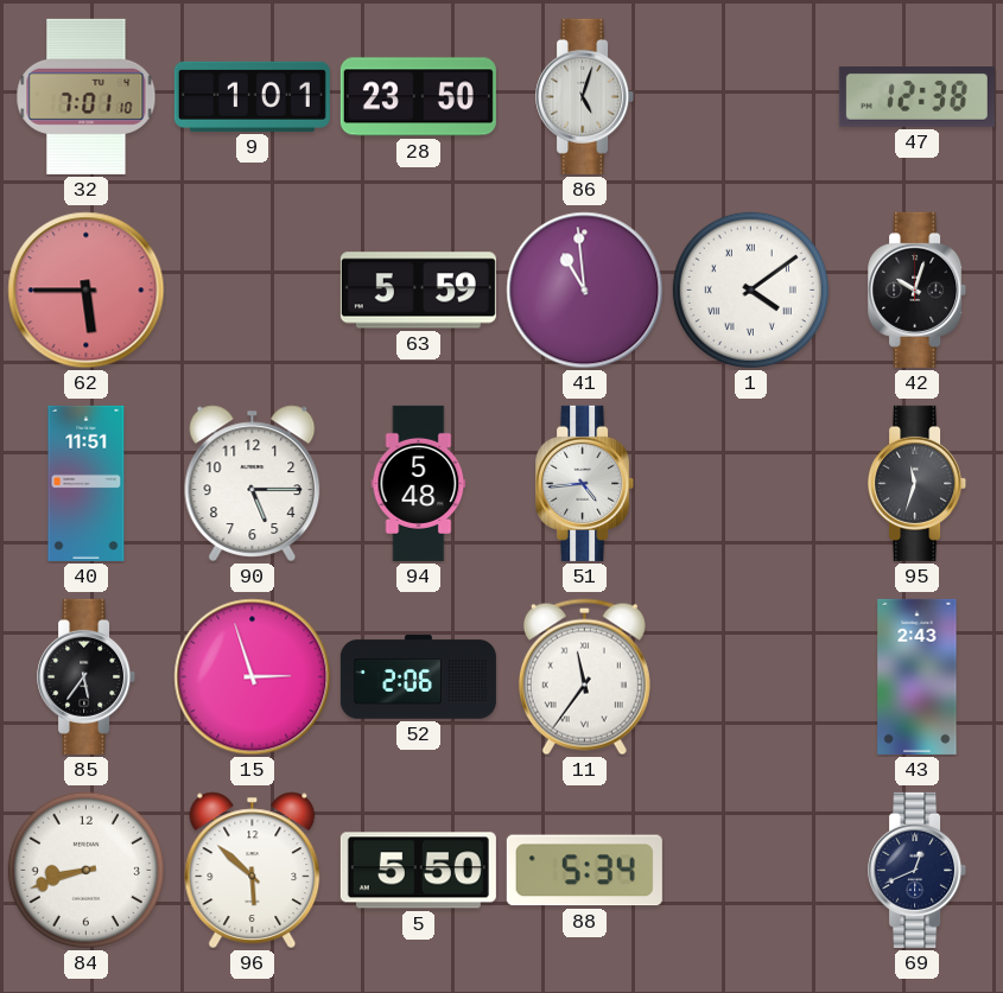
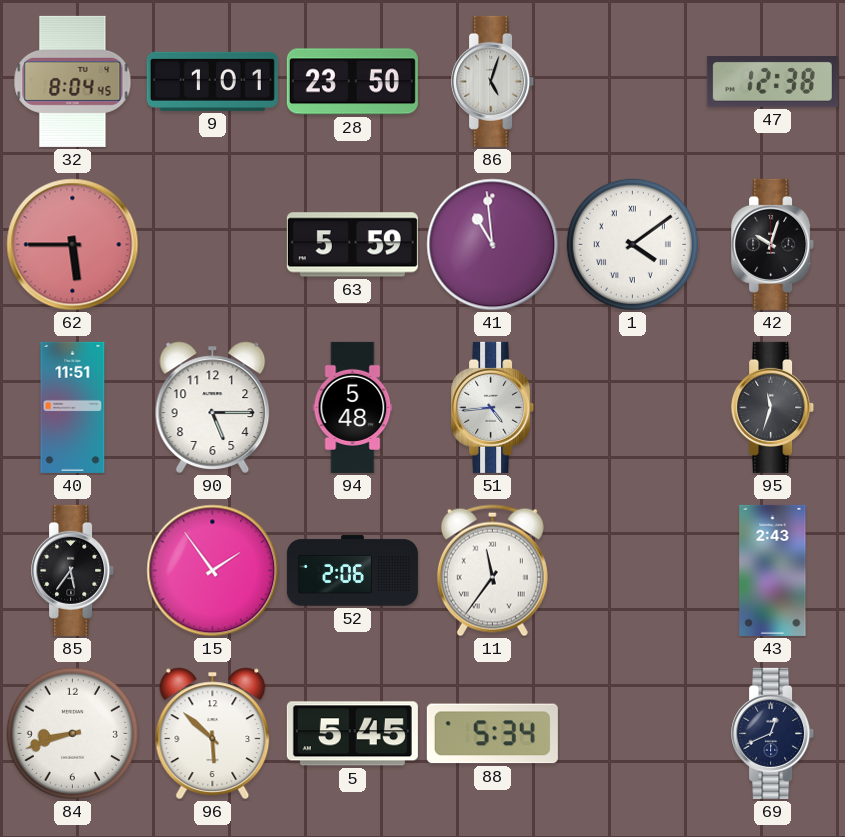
32: 7:01 -> 8:04
15: 2:57 -> 1:54
5: 5:50 -> 5:45
